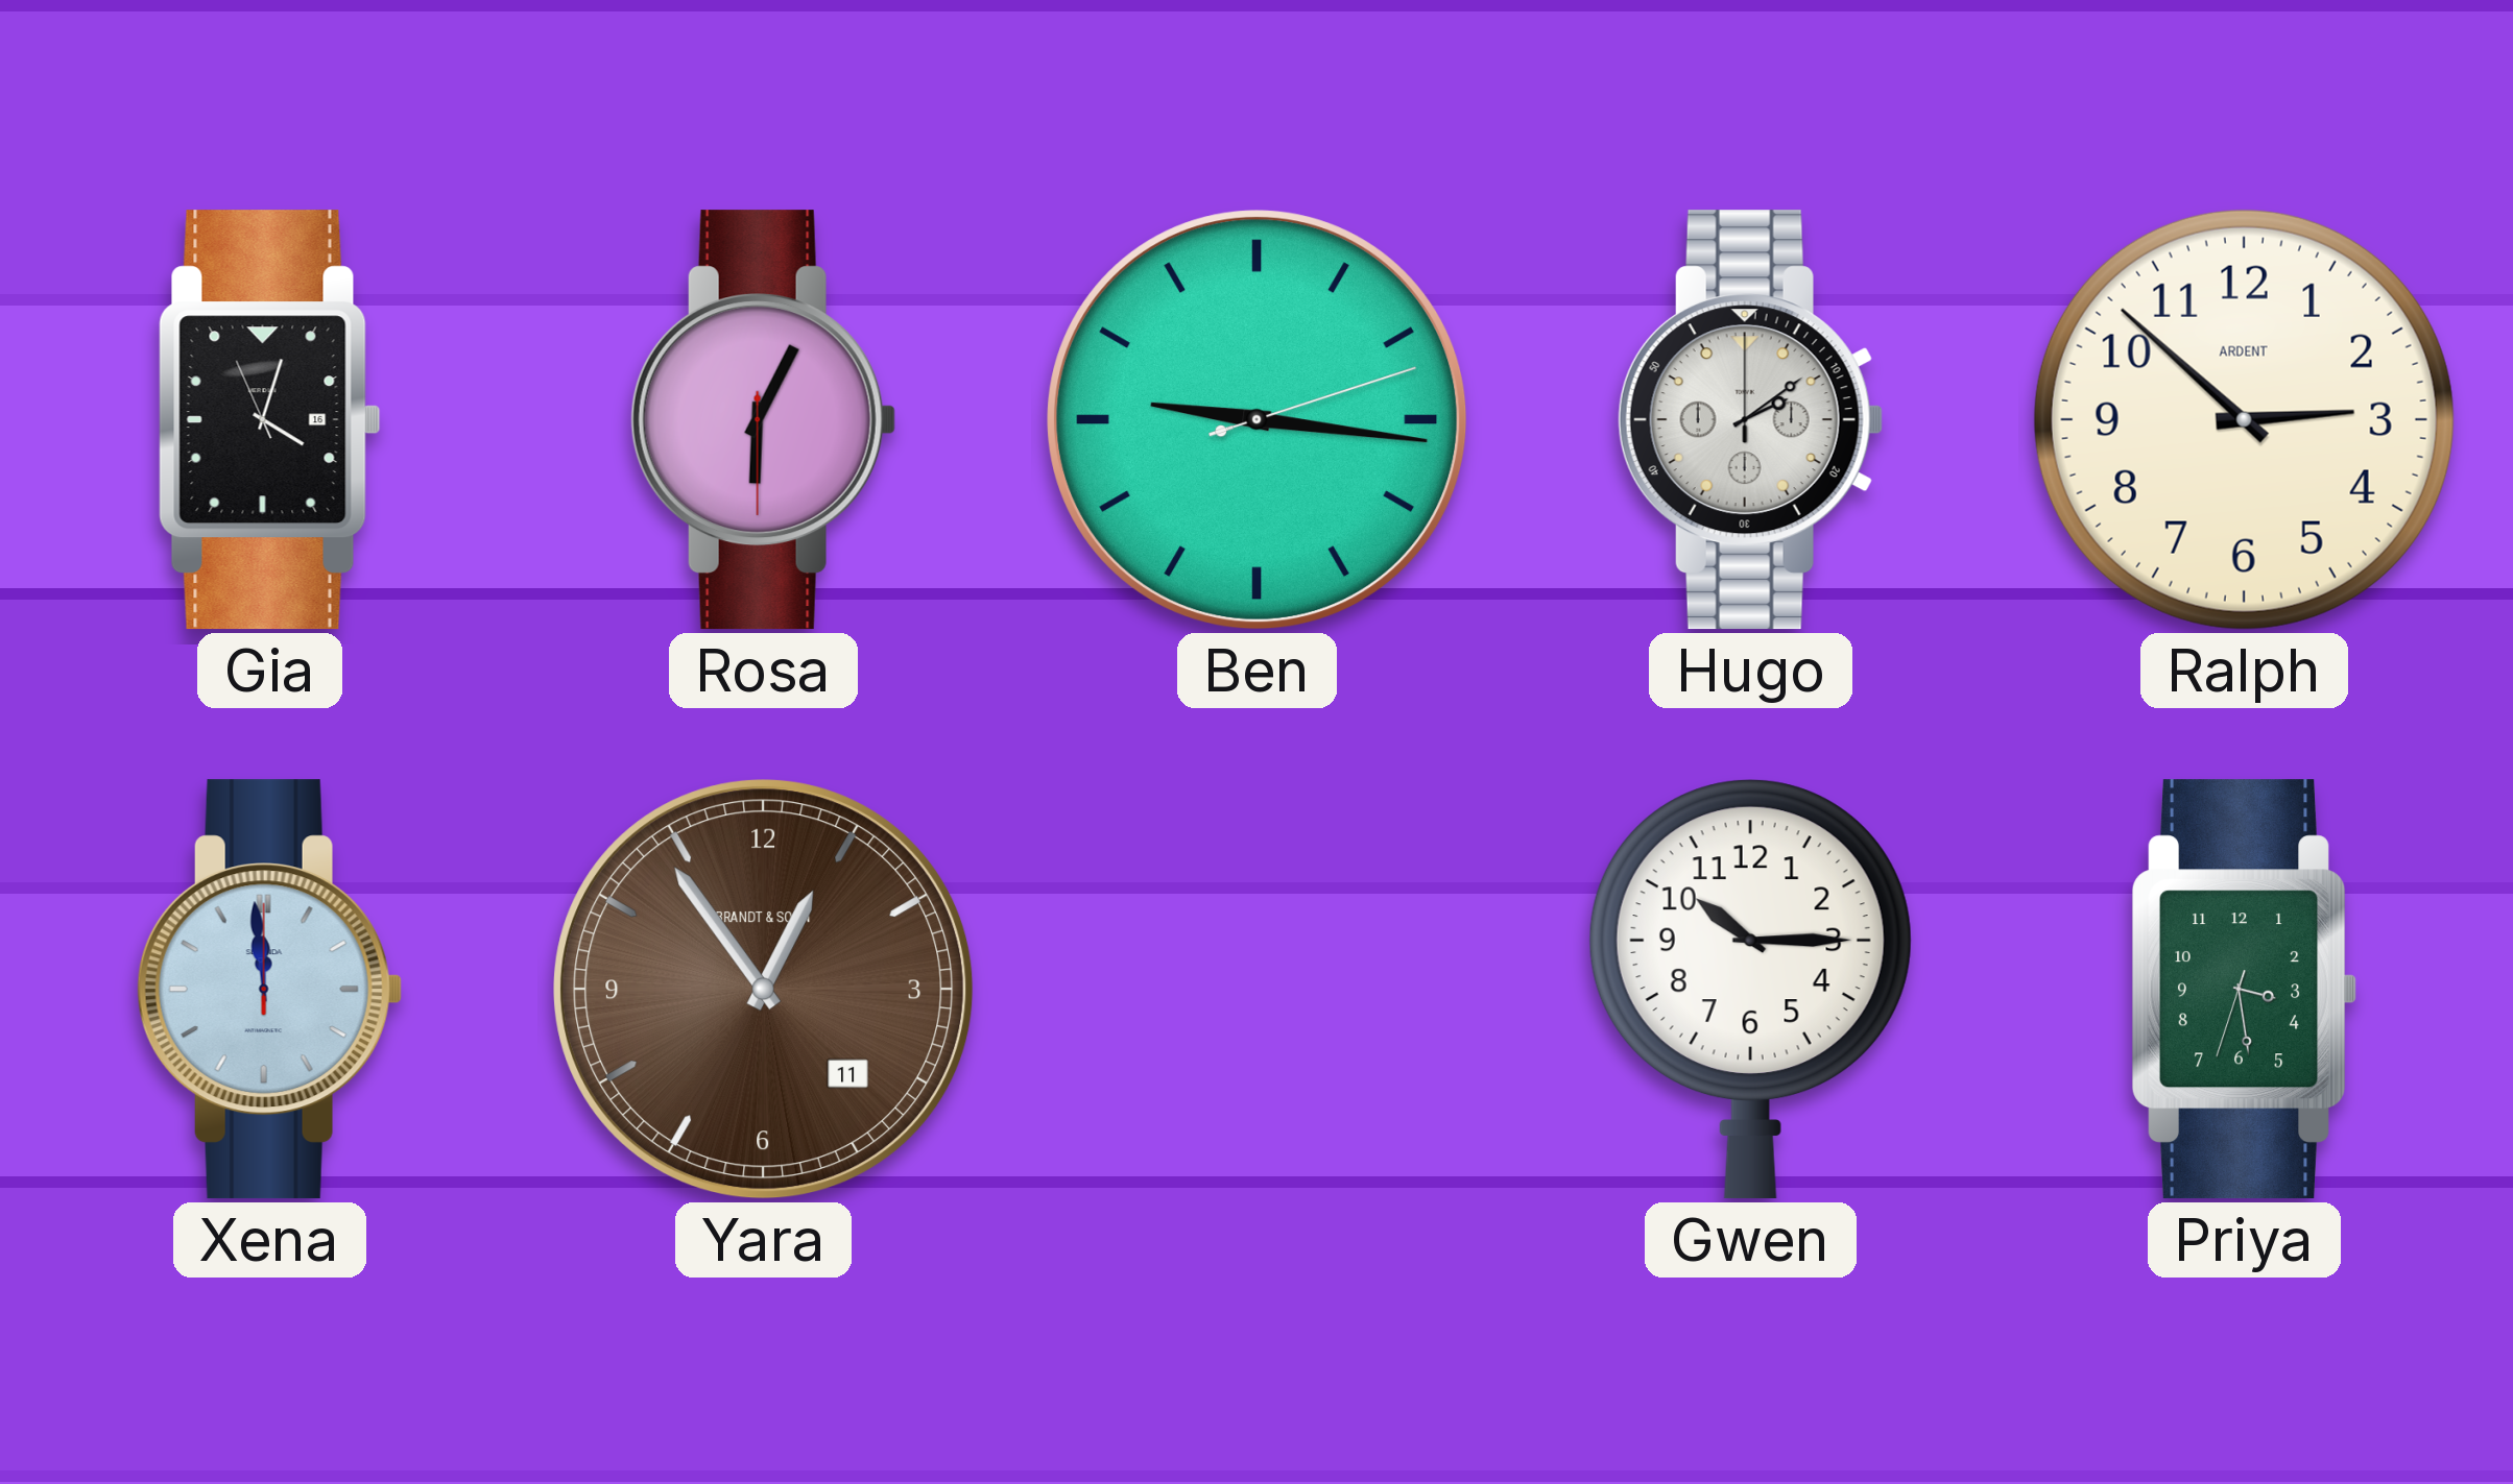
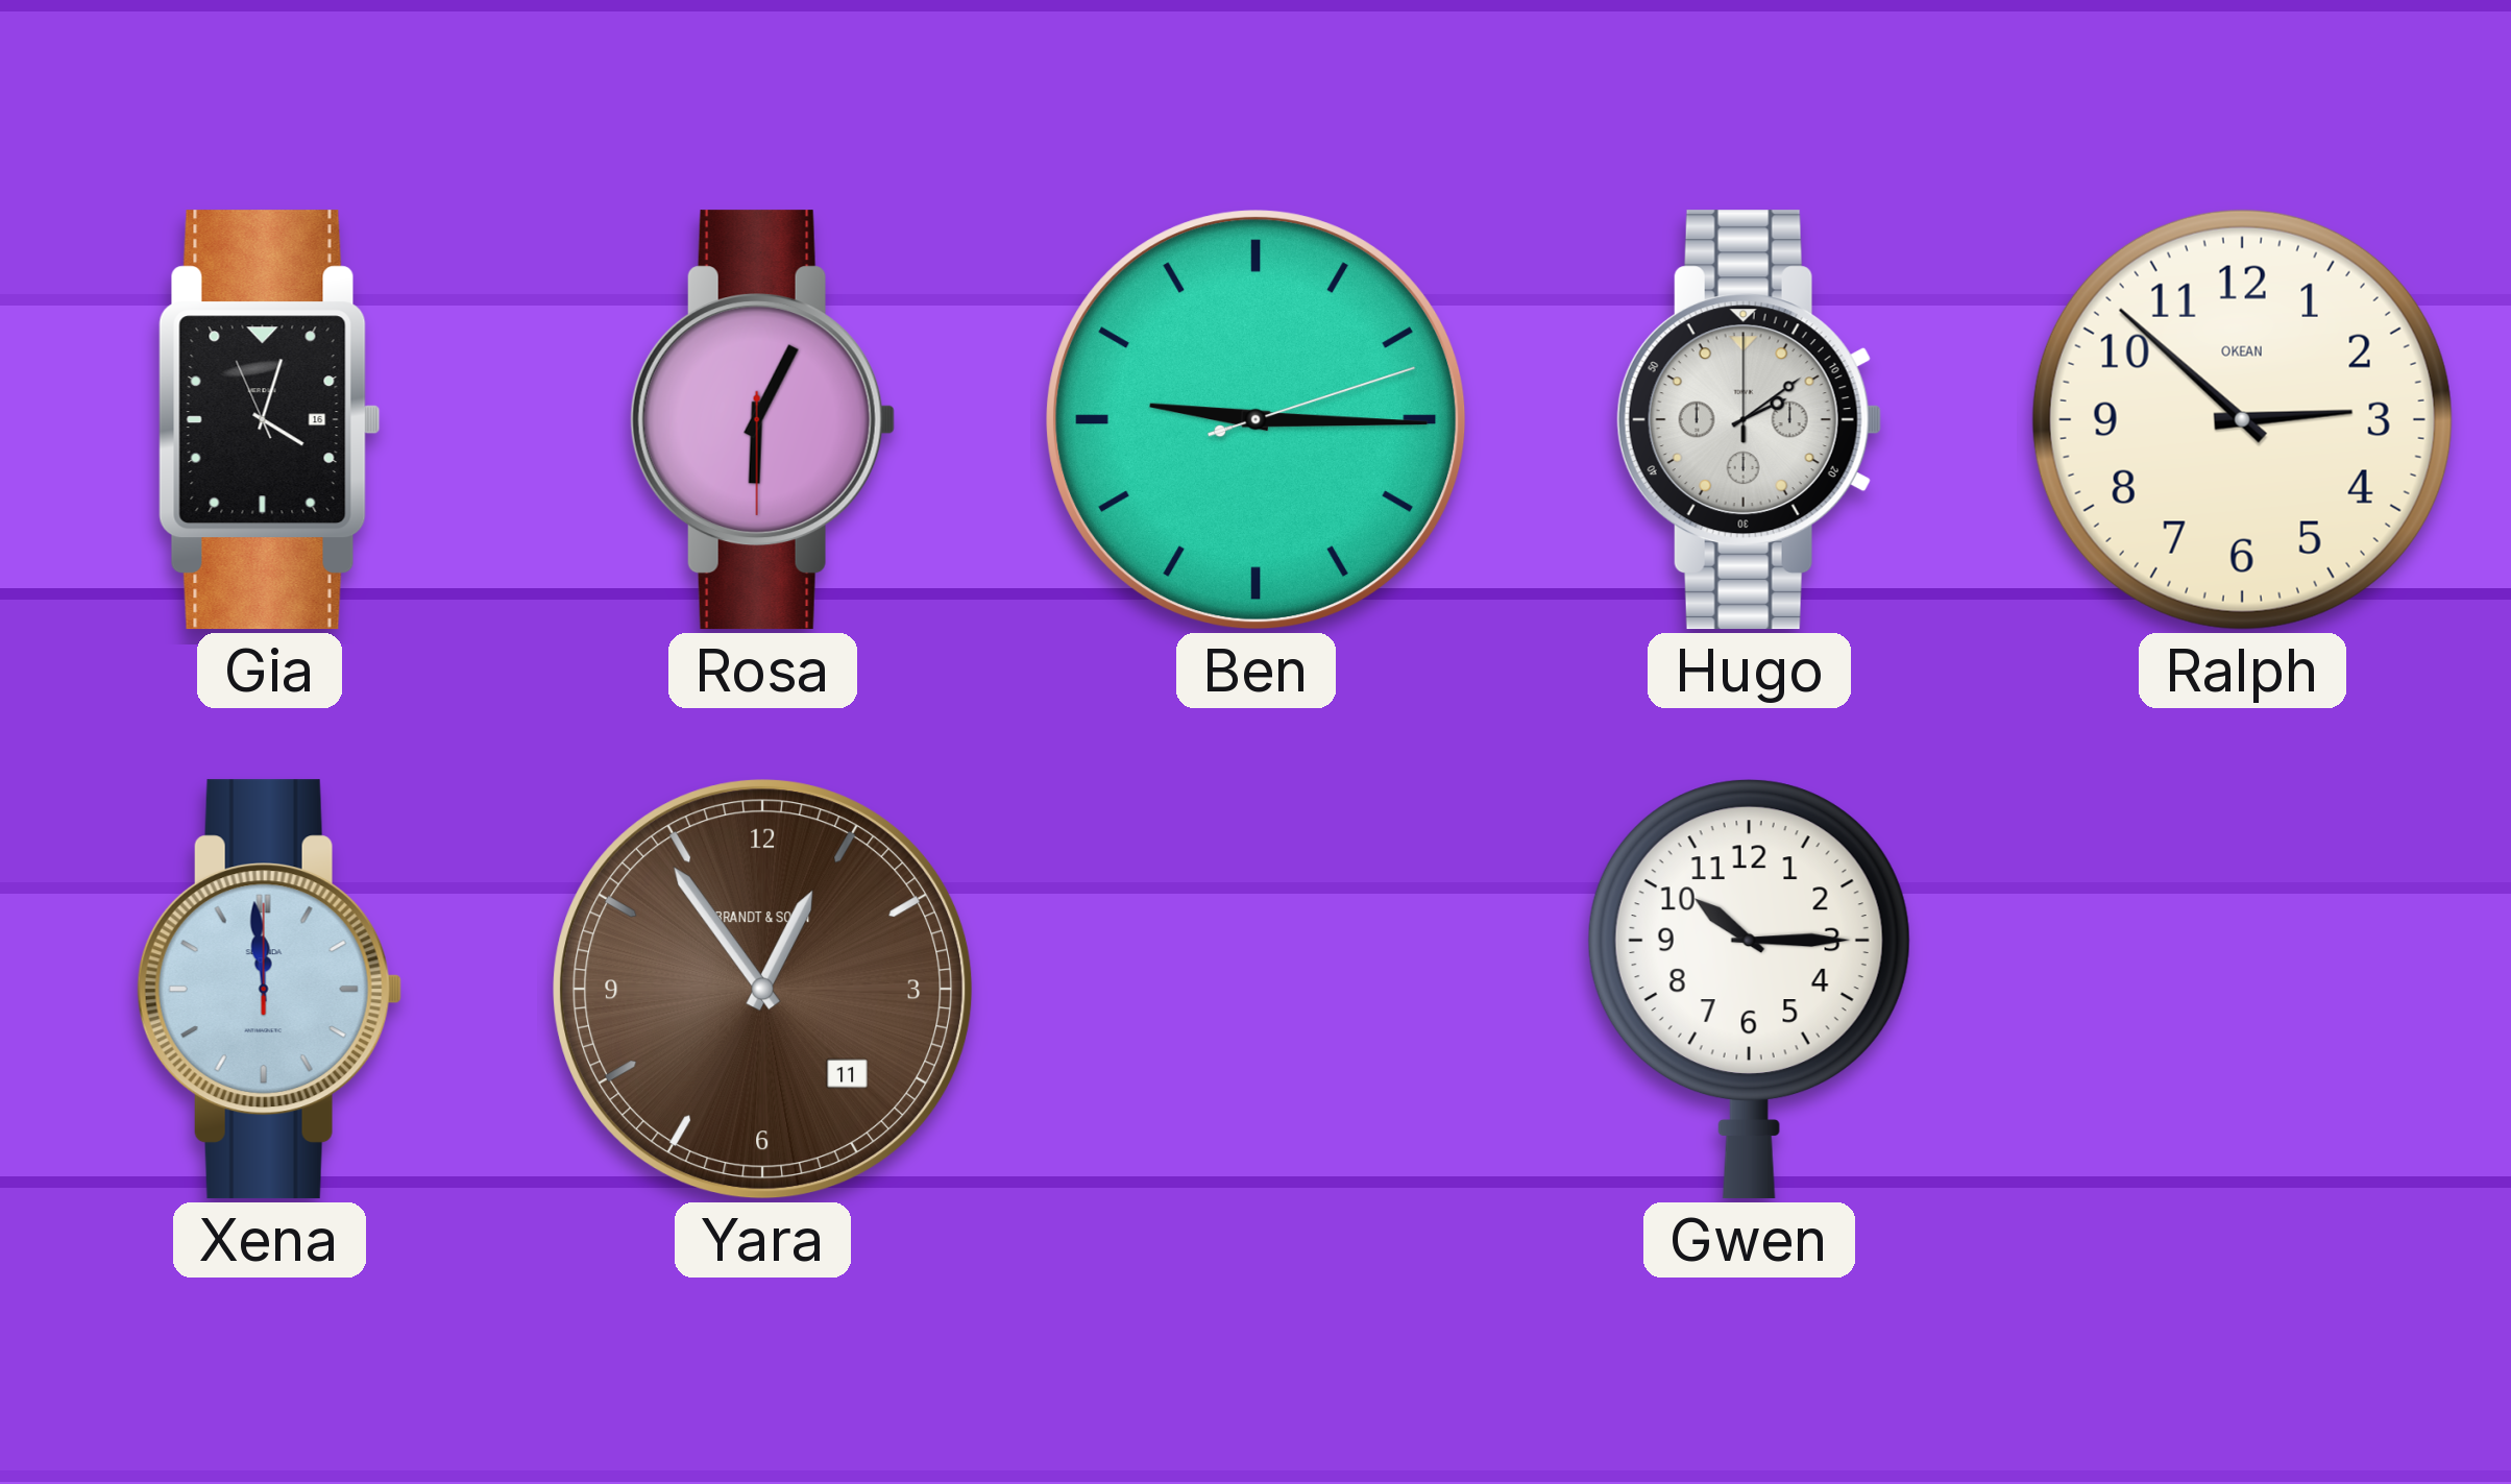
Ben: 9:16 -> 9:15
Ralph brand: ARDENT -> OKEAN
Priya: 3:28 -> none
